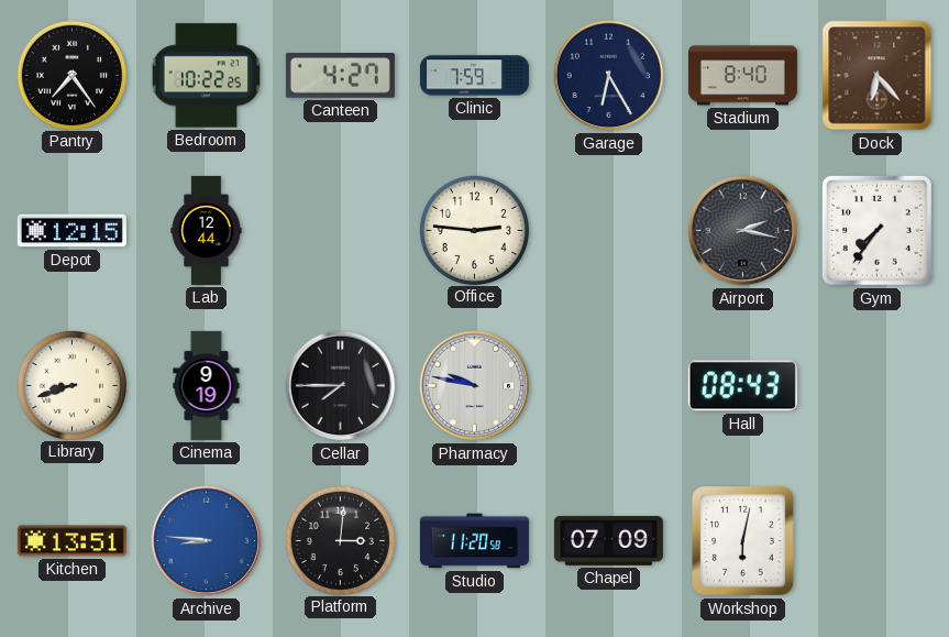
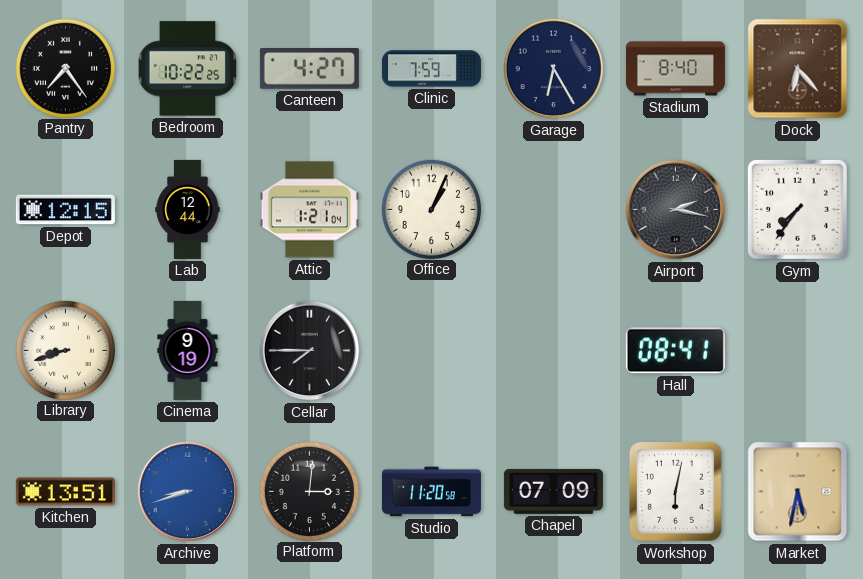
Attic: none -> 1:21
Office: 2:46 -> 1:04
Pharmacy: 9:47 -> none
Hall: 08:43 -> 08:41
Archive: 8:46 -> 8:42
Market: none -> 5:32
